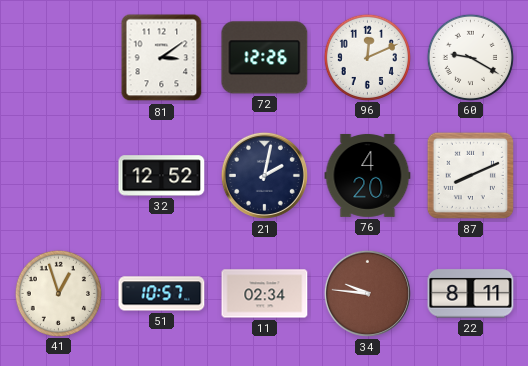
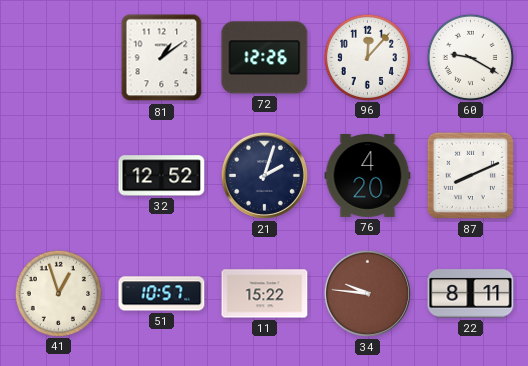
81: 3:09 -> 1:09
96: 12:11 -> 12:07
21: 2:02 -> 2:03
11: 02:34 -> 15:22
